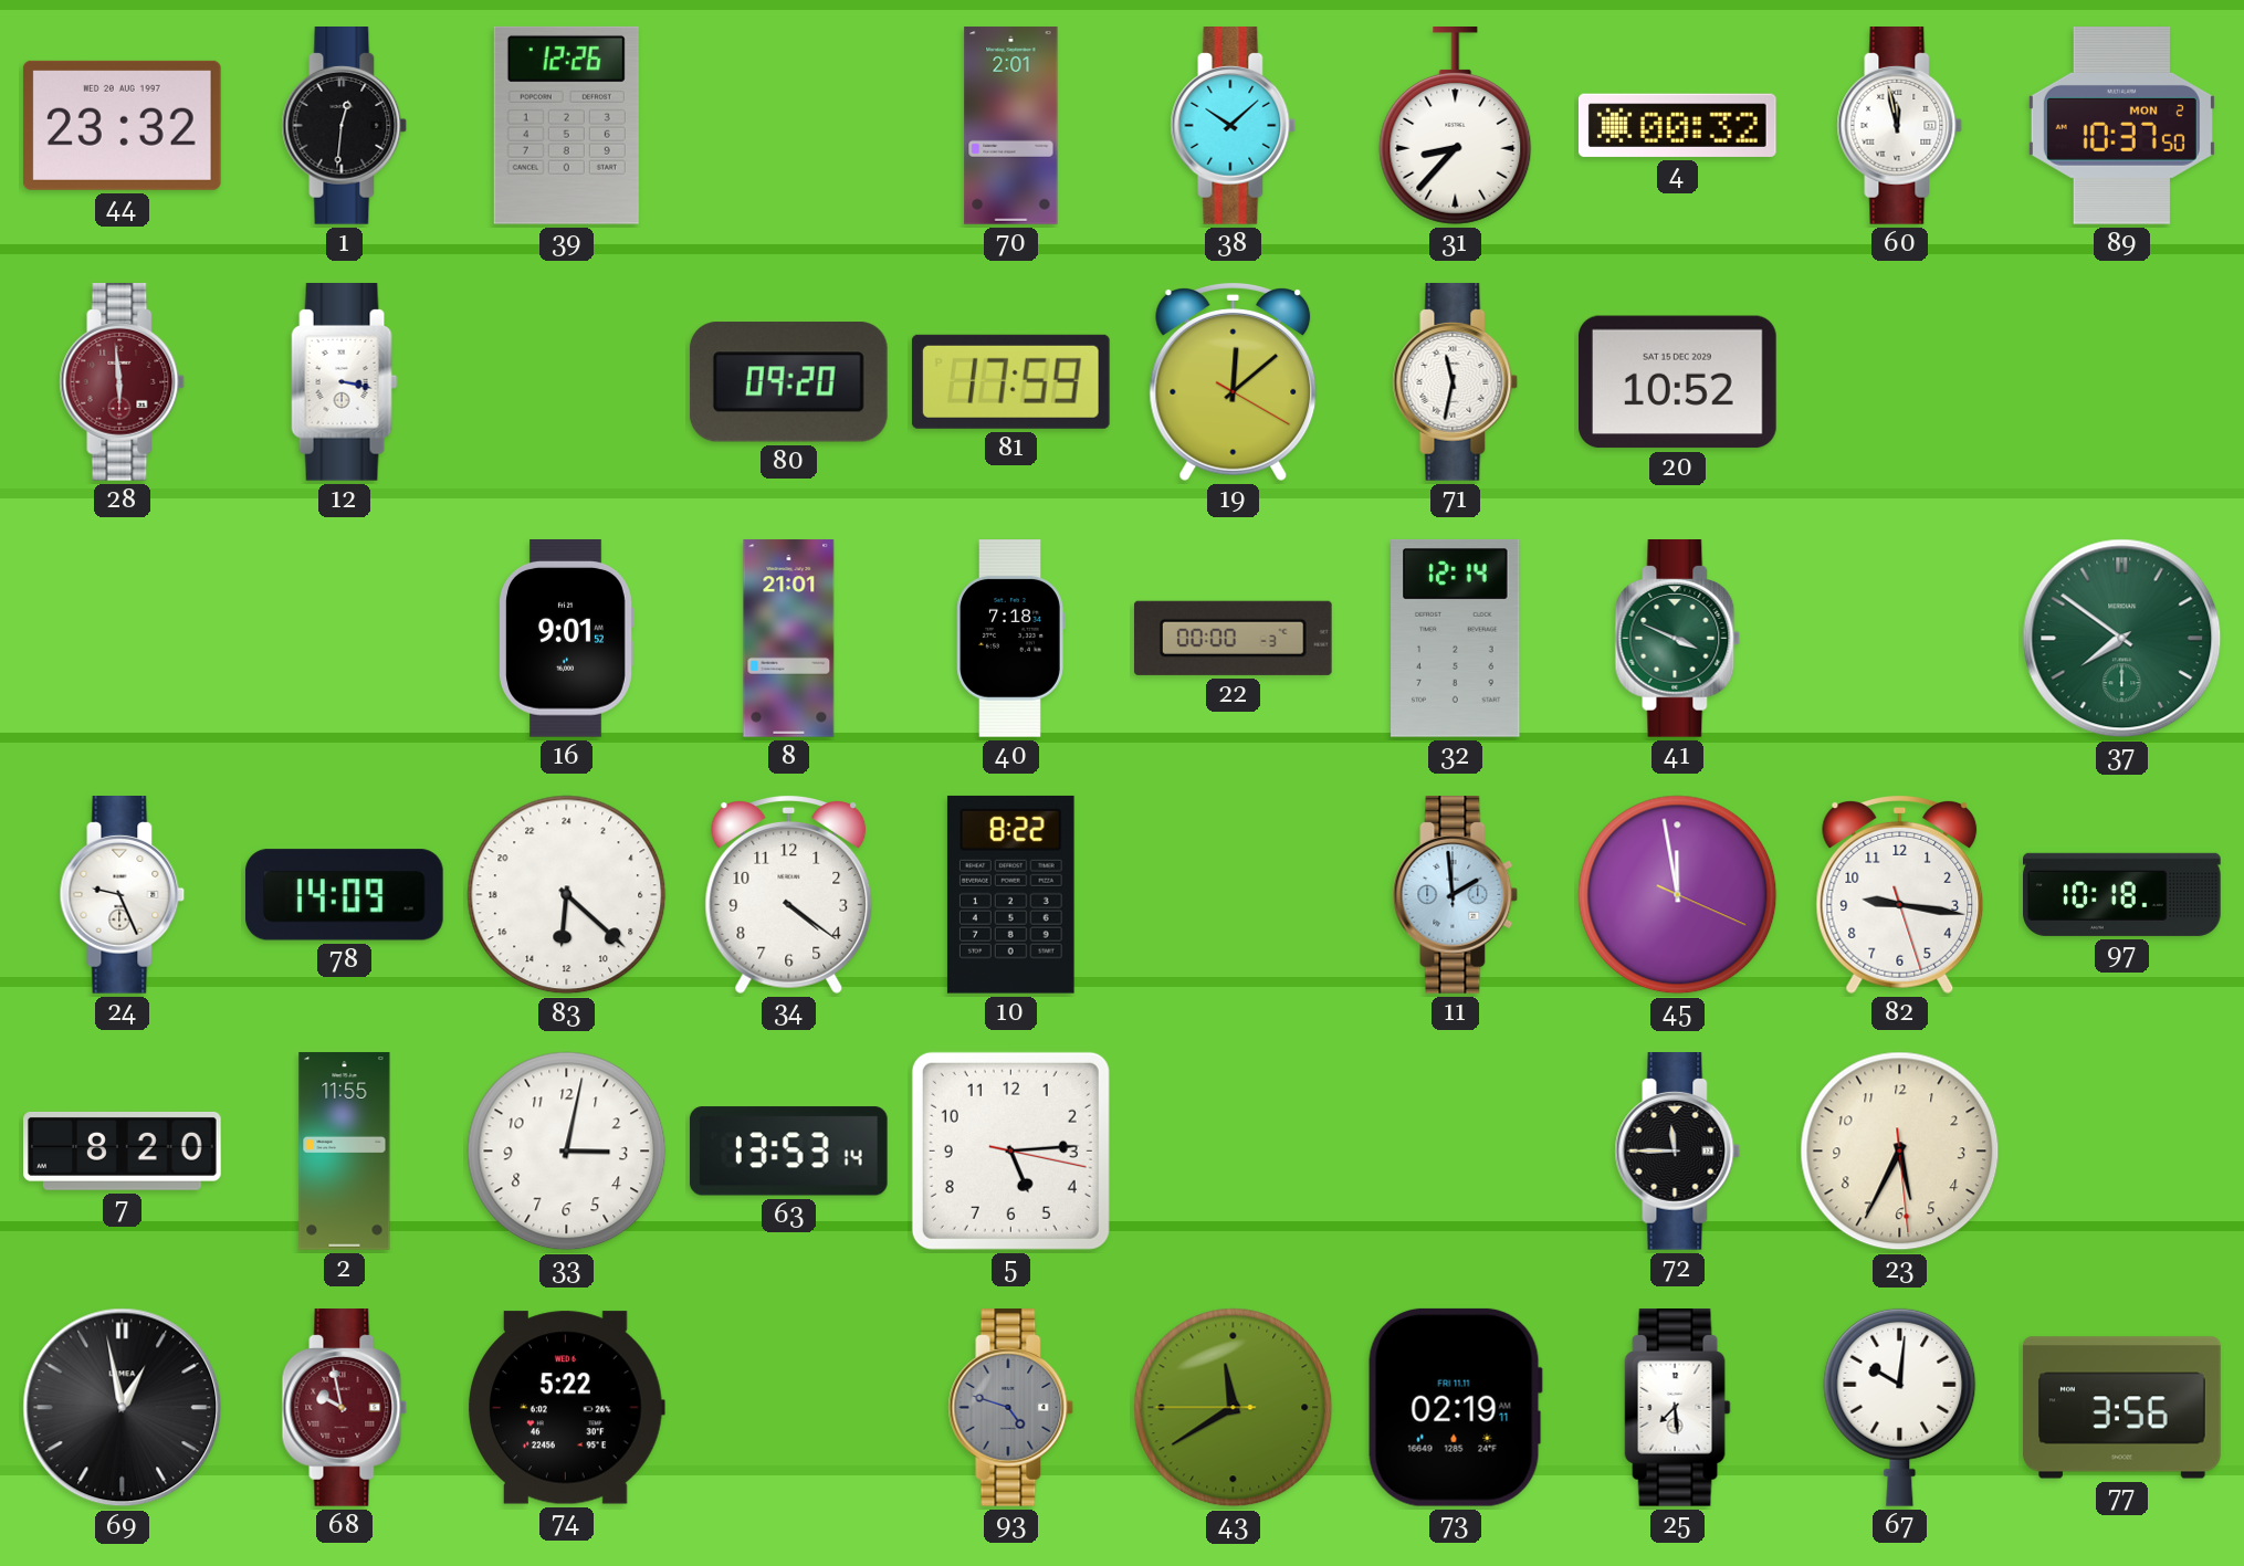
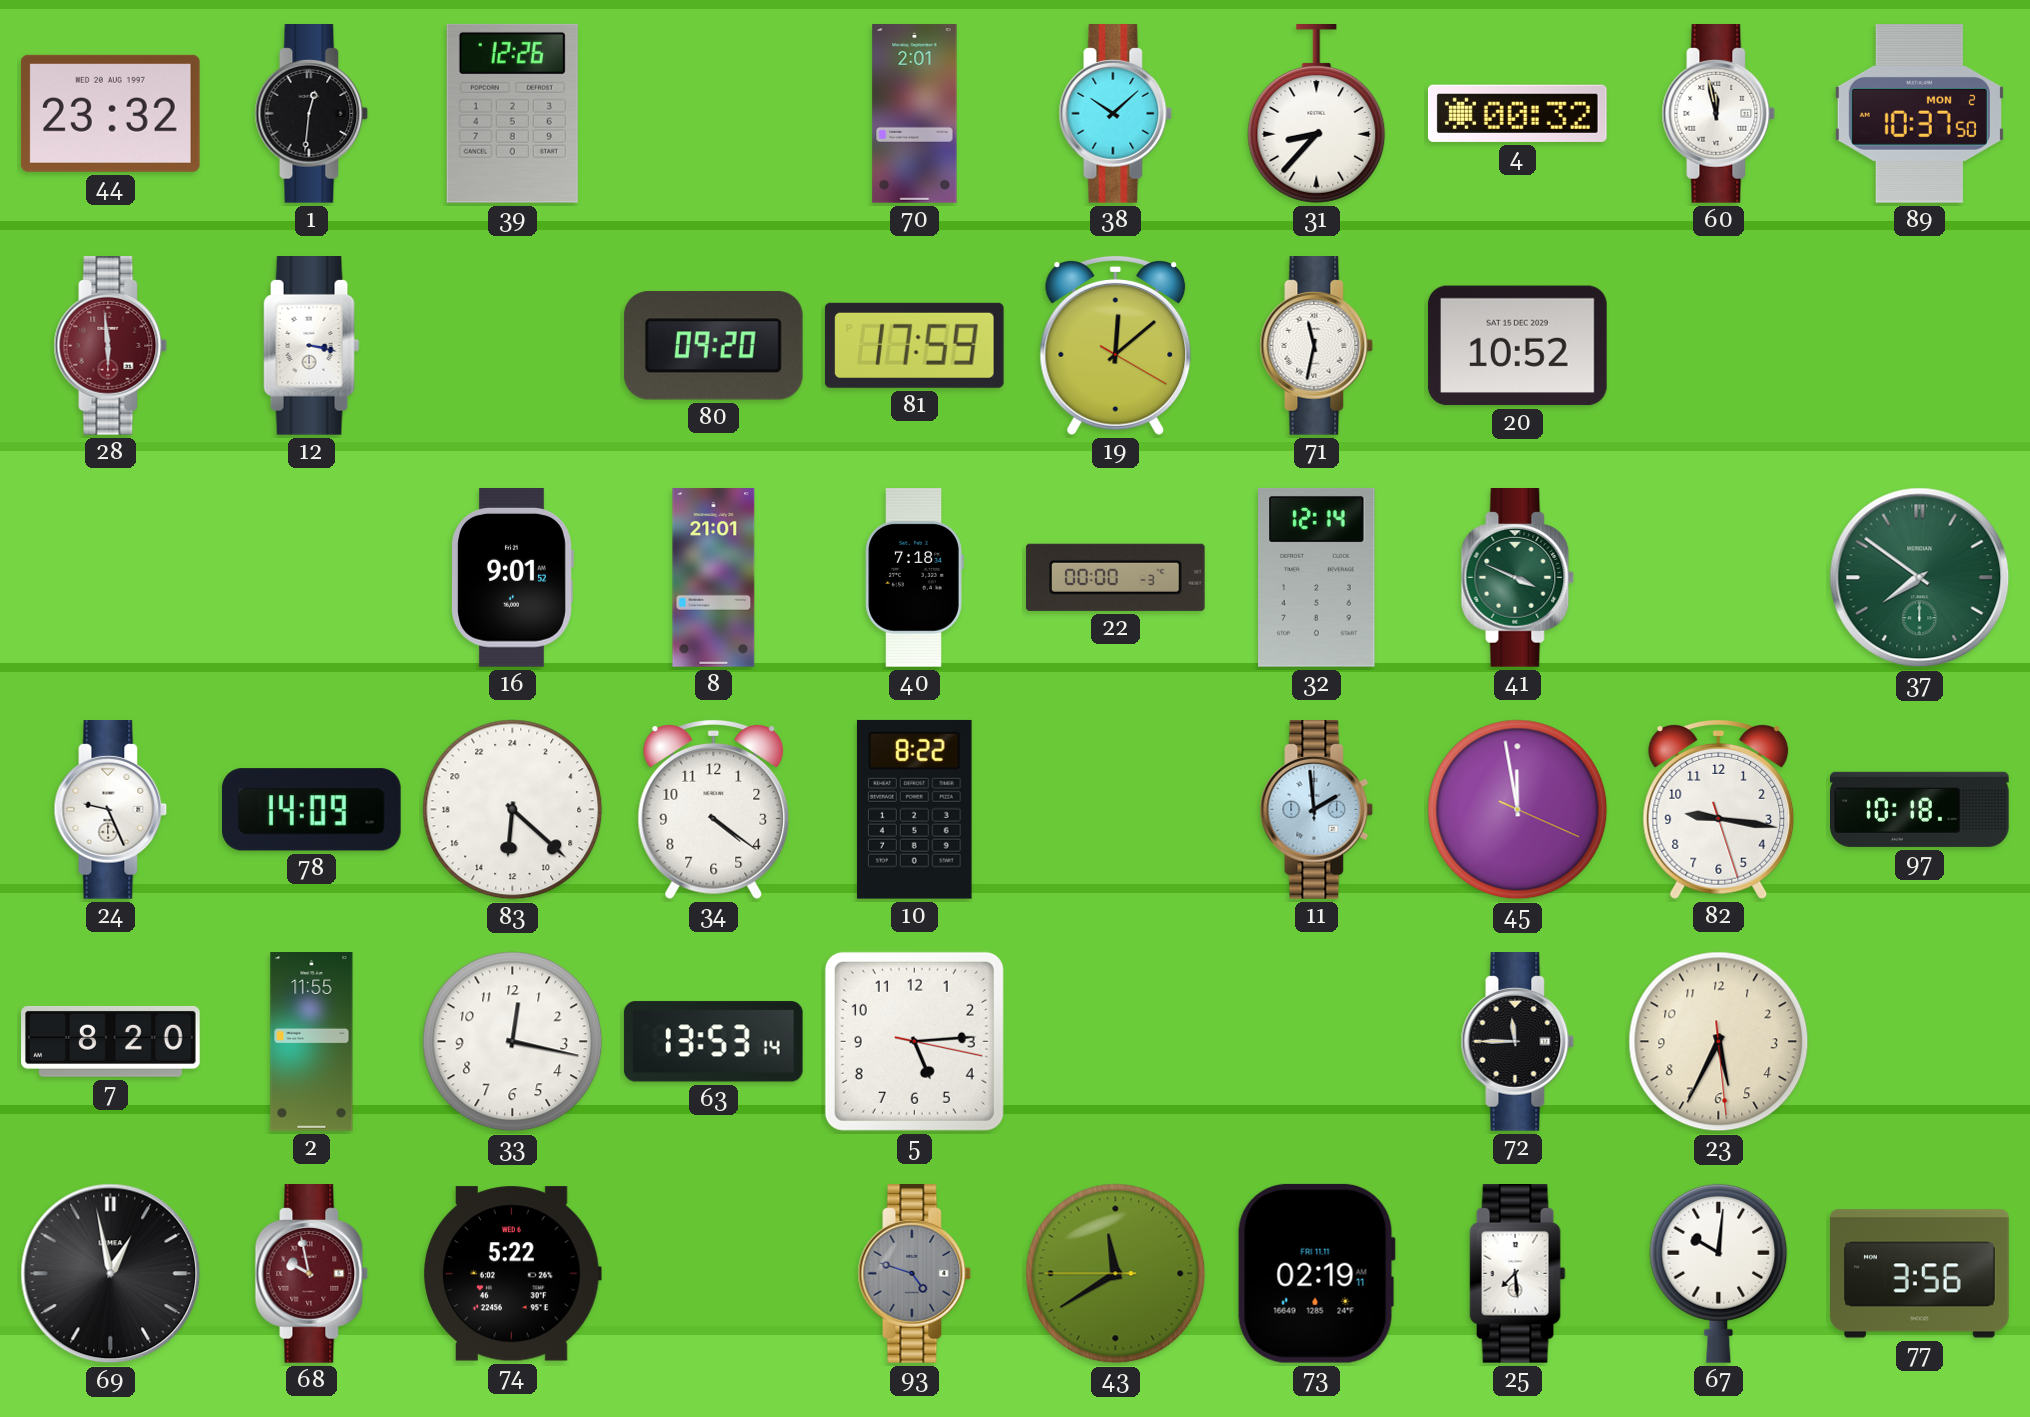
33: 3:02 -> 12:17
